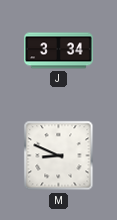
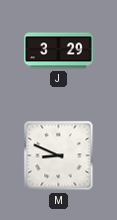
J: 3:34 -> 3:29
